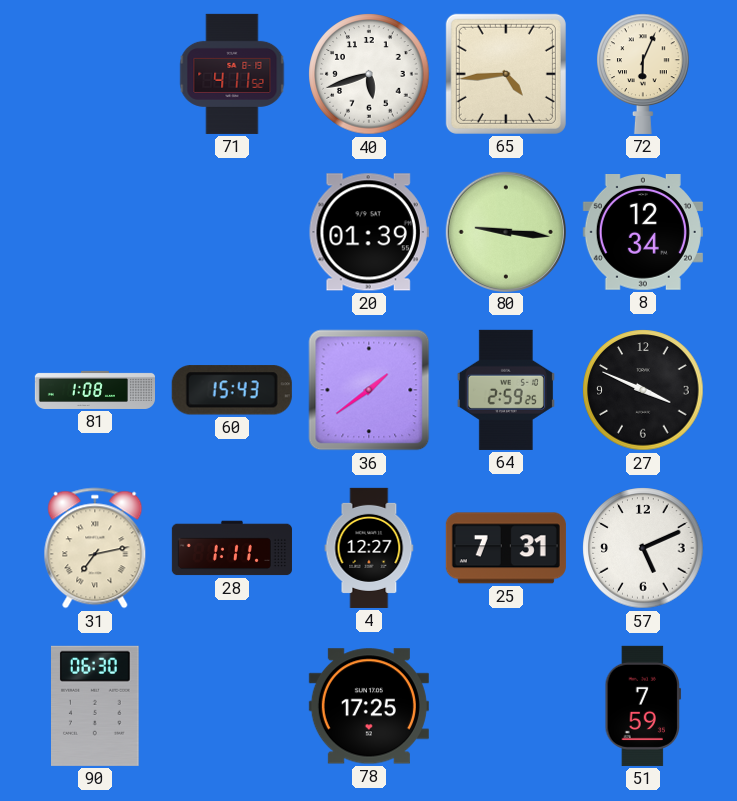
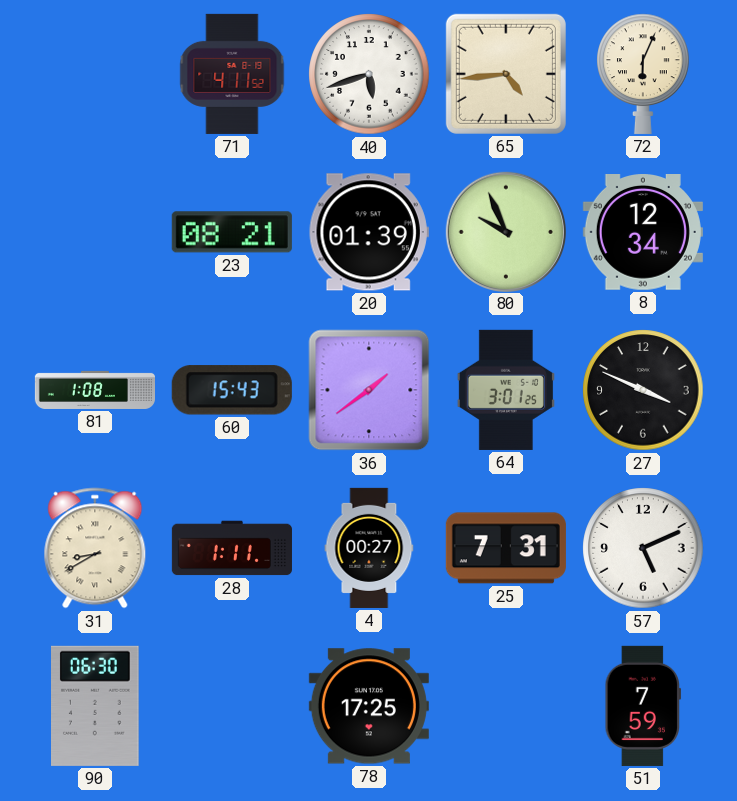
23: none -> 08:21
80: 9:16 -> 9:56
64: 2:59 -> 3:01
31: 7:13 -> 8:40
4: 12:27 -> 00:27
